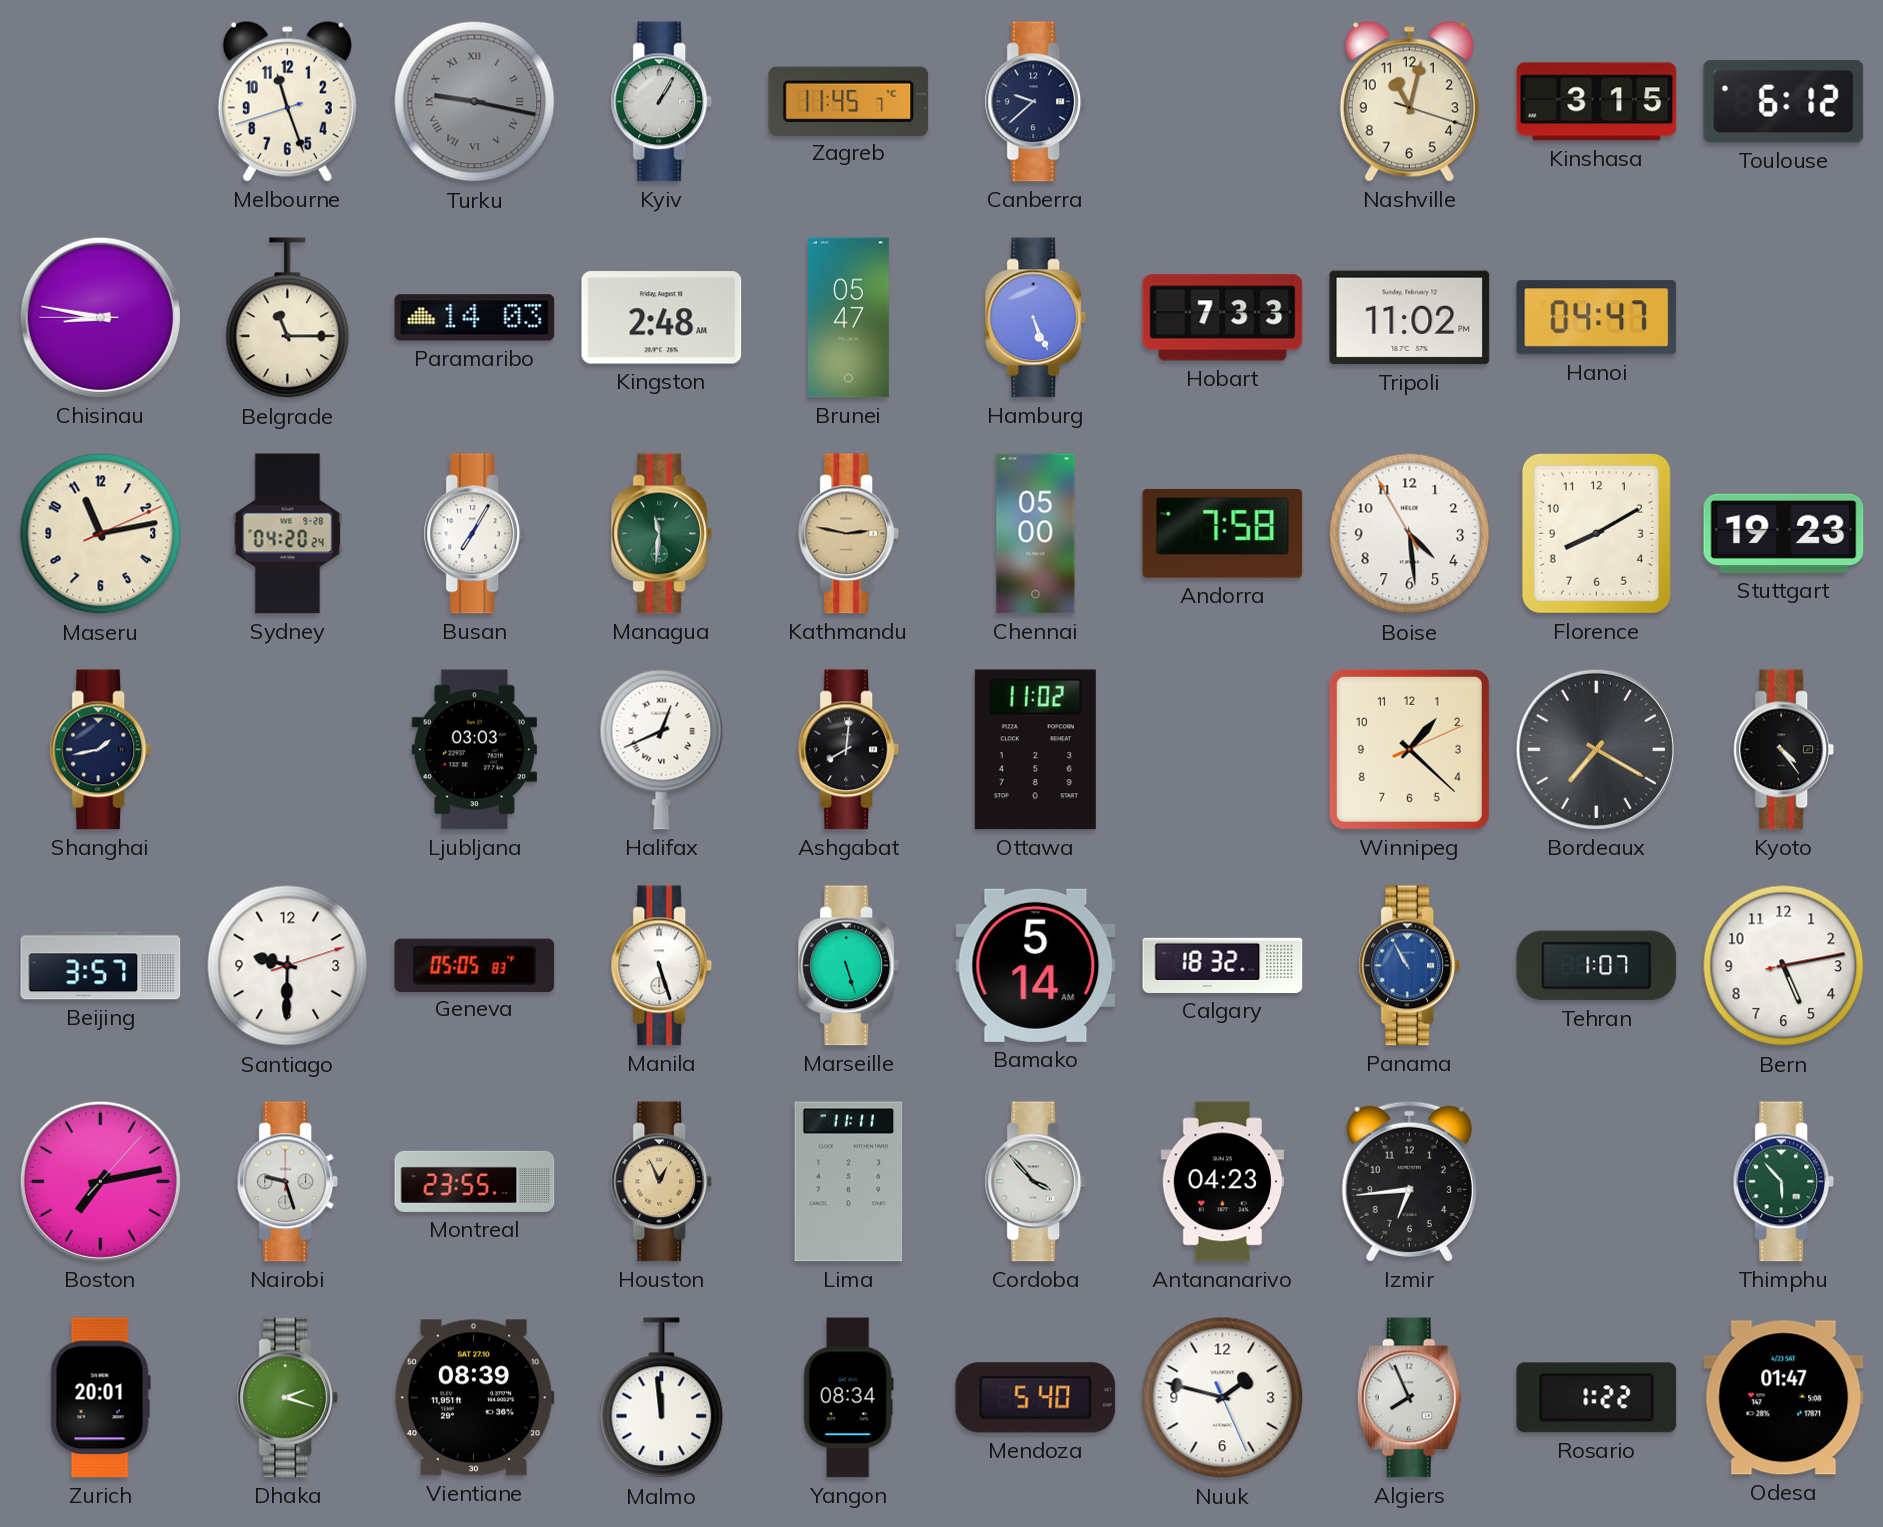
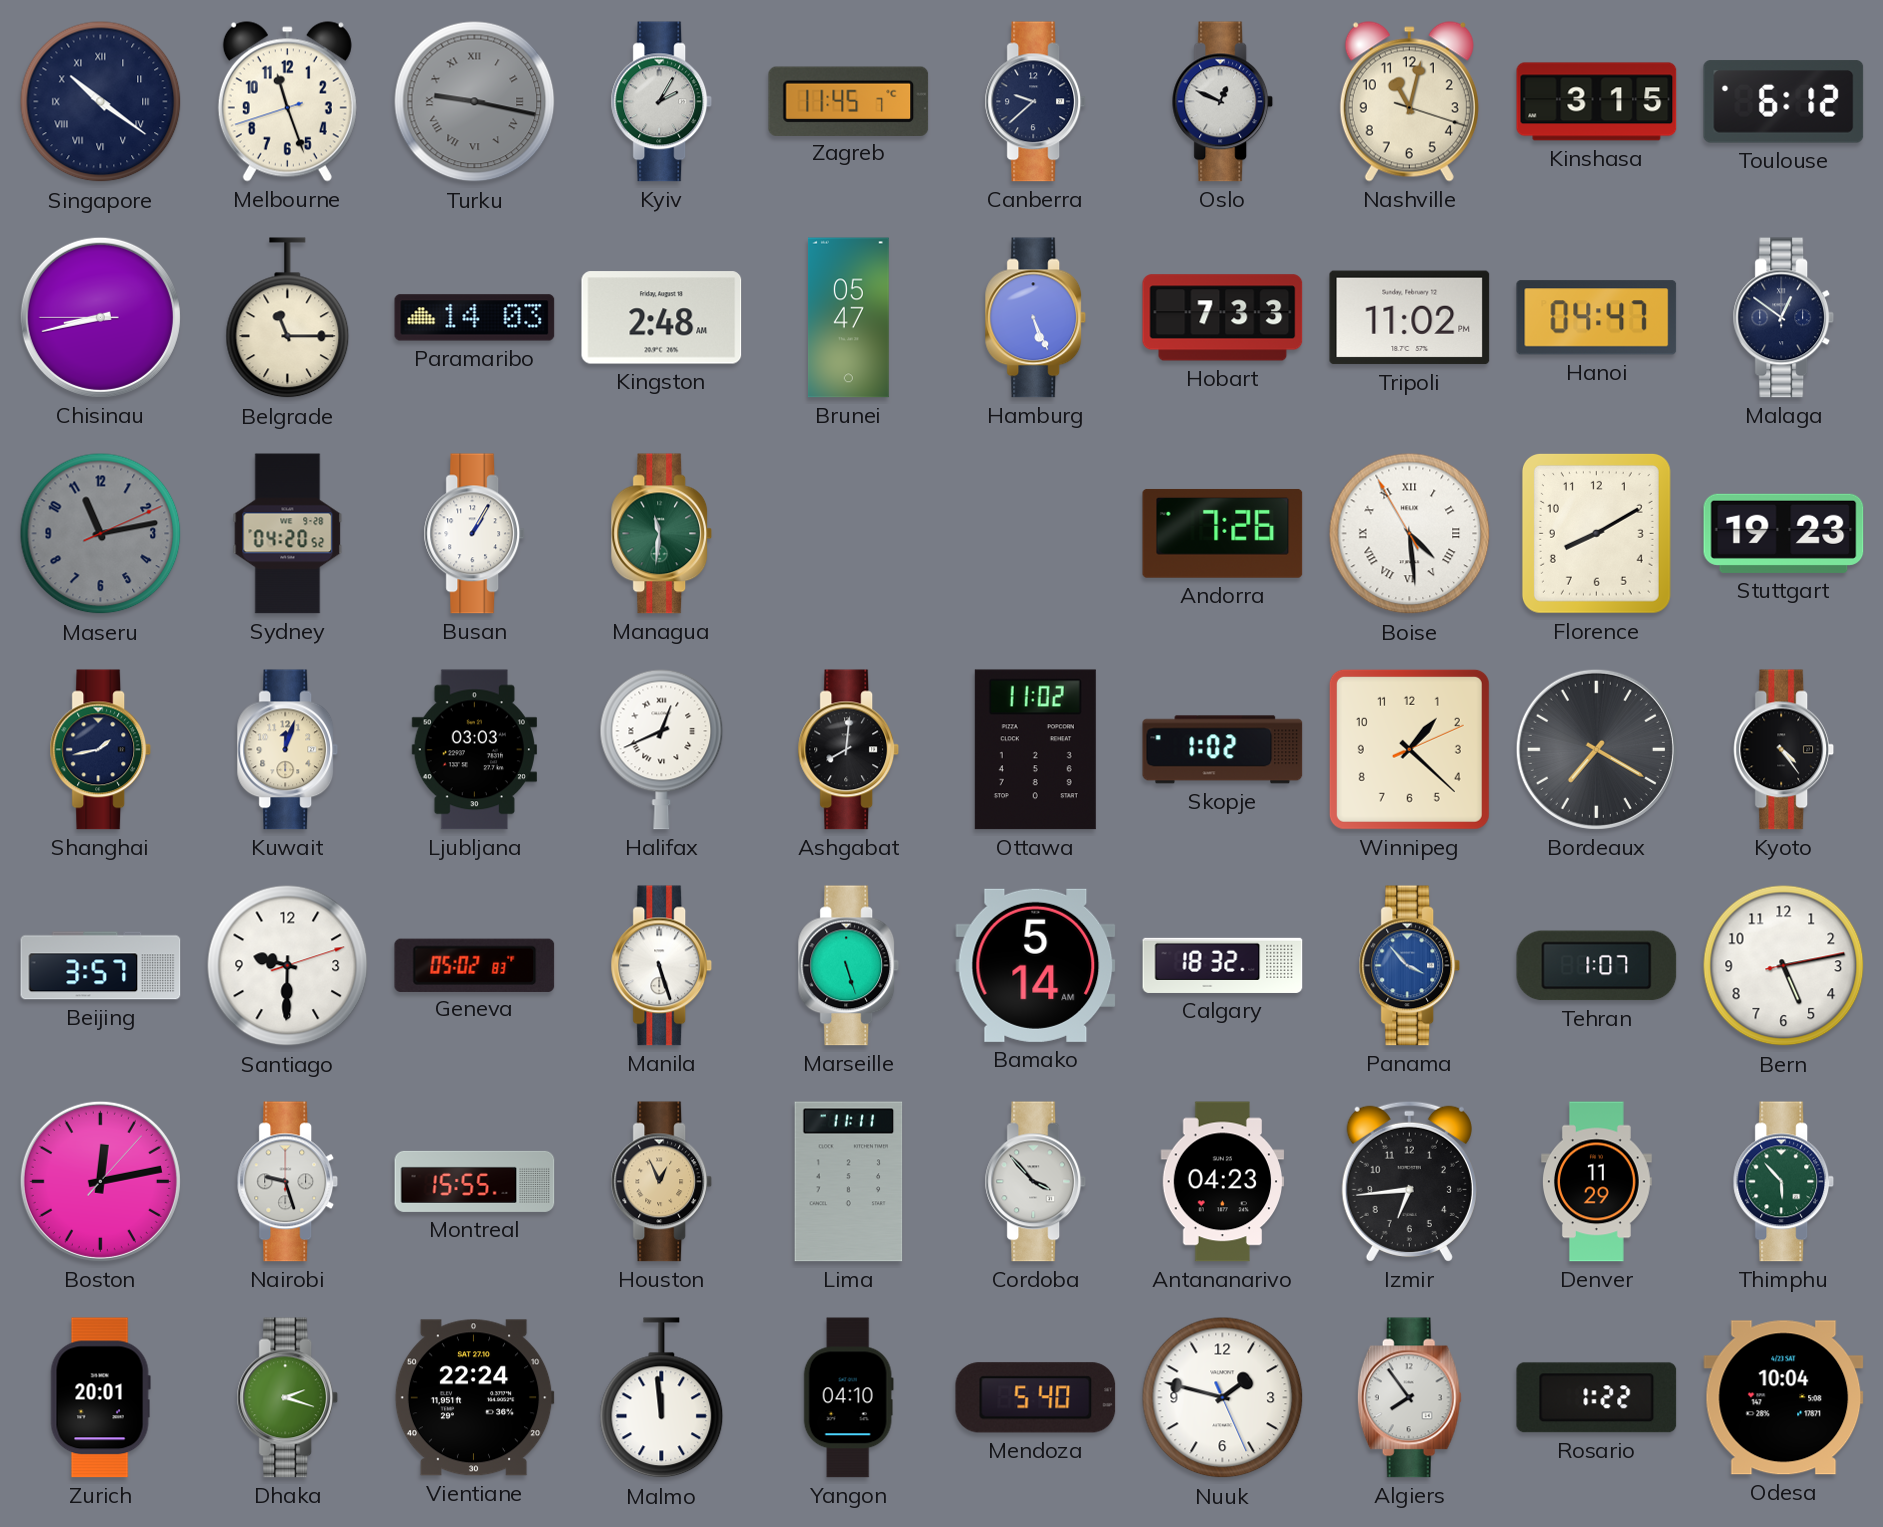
Singapore: none -> 10:21
Kyiv: 1:05 -> 2:05
Oslo: none -> 12:49
Chisinau: 8:46 -> 8:42
Malaga: none -> 12:51
Maseru dial: cream -> grey
Sydney: 04:20:24 -> 04:20:52
Busan: 7:05 -> 1:05
Kathmandu: 2:47 -> none
Chennai: 05:00 -> none
Andorra: 7:58 -> 7:26
Boise numerals: Arabic -> Roman
Kuwait: none -> 12:03
Skopje: none -> 1:02
Geneva: 05:05 -> 05:02
Panama: 10:55 -> 3:53
Boston: 7:13 -> 12:13
Montreal: 23:55 -> 15:55
Denver: none -> 11:29
Vientiane: 08:39 -> 22:24
Yangon: 08:34 -> 04:10
Algiers: 7:56 -> 7:54
Odesa: 01:47 -> 10:04
